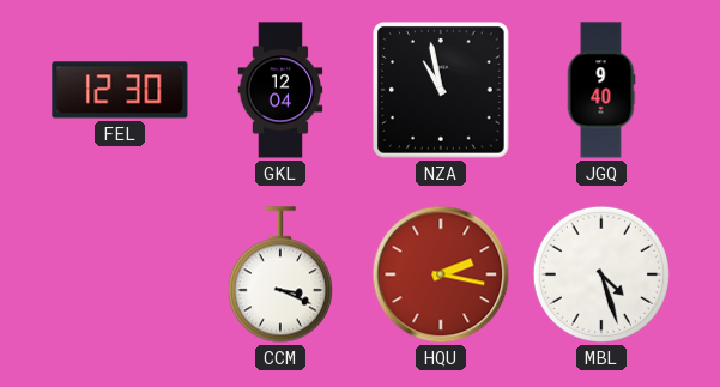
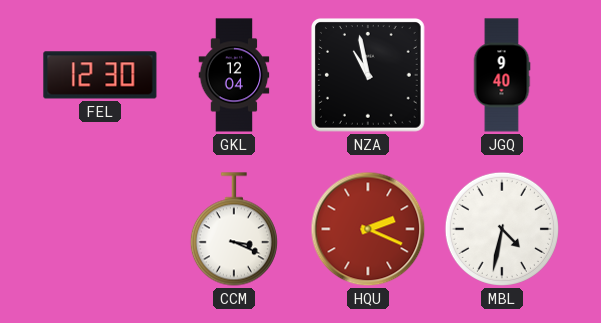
HQU: 2:17 -> 2:19
MBL: 4:27 -> 4:32
